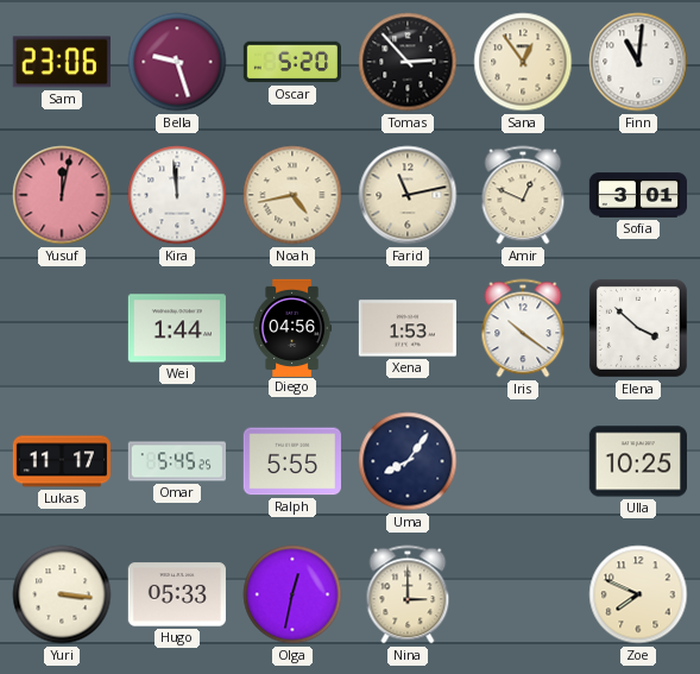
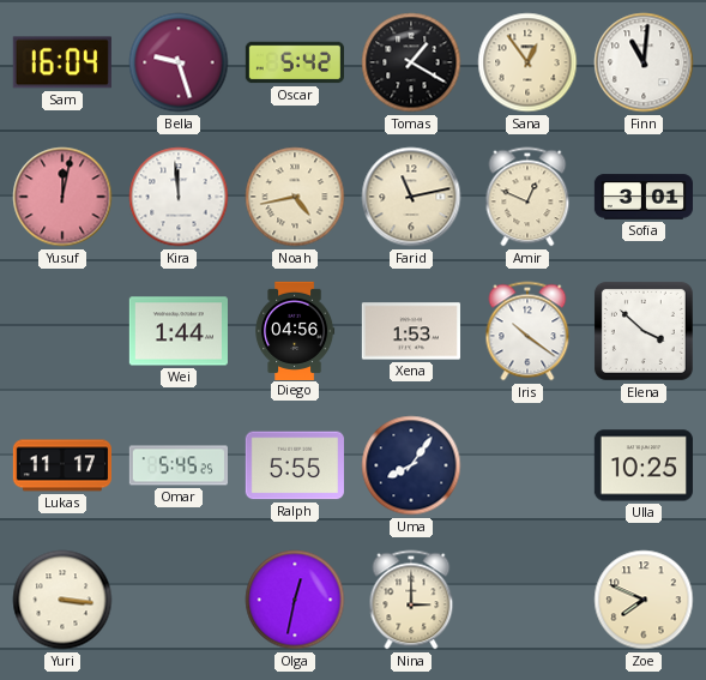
Sam: 23:06 -> 16:04
Oscar: 5:20 -> 5:42
Tomas: 2:53 -> 1:20
Hugo: 05:33 -> none
